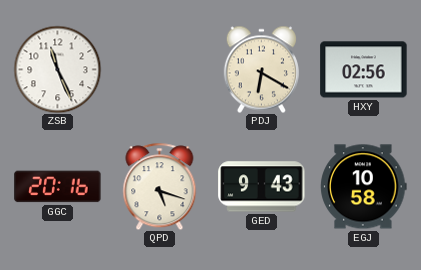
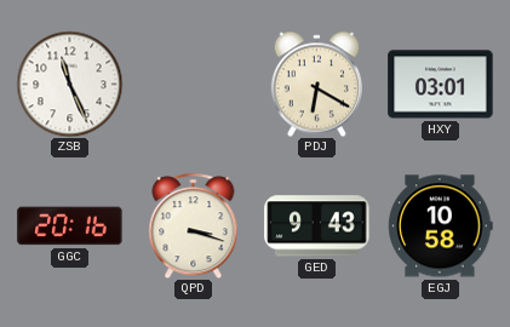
HXY: 02:56 -> 03:01
QPD: 5:18 -> 3:18
